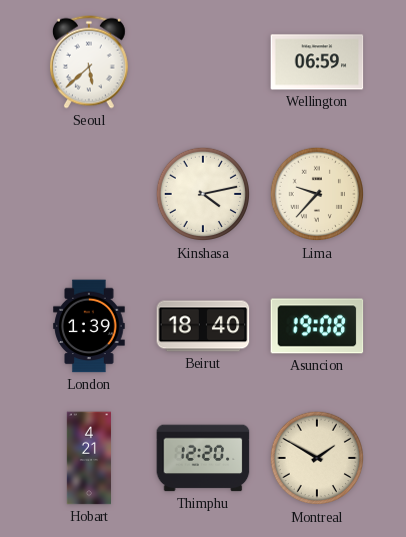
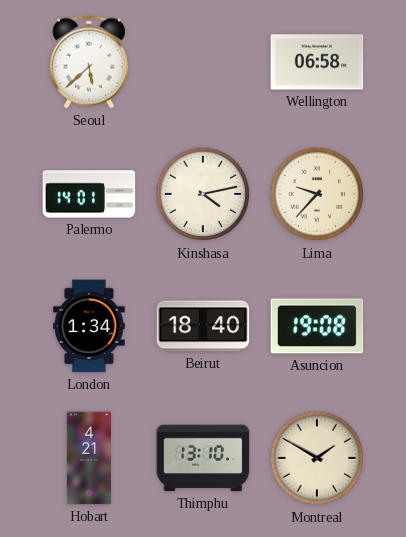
Wellington: 06:59 -> 06:58
Palermo: none -> 14:01
London: 1:39 -> 1:34
Thimphu: 12:20 -> 13:10
